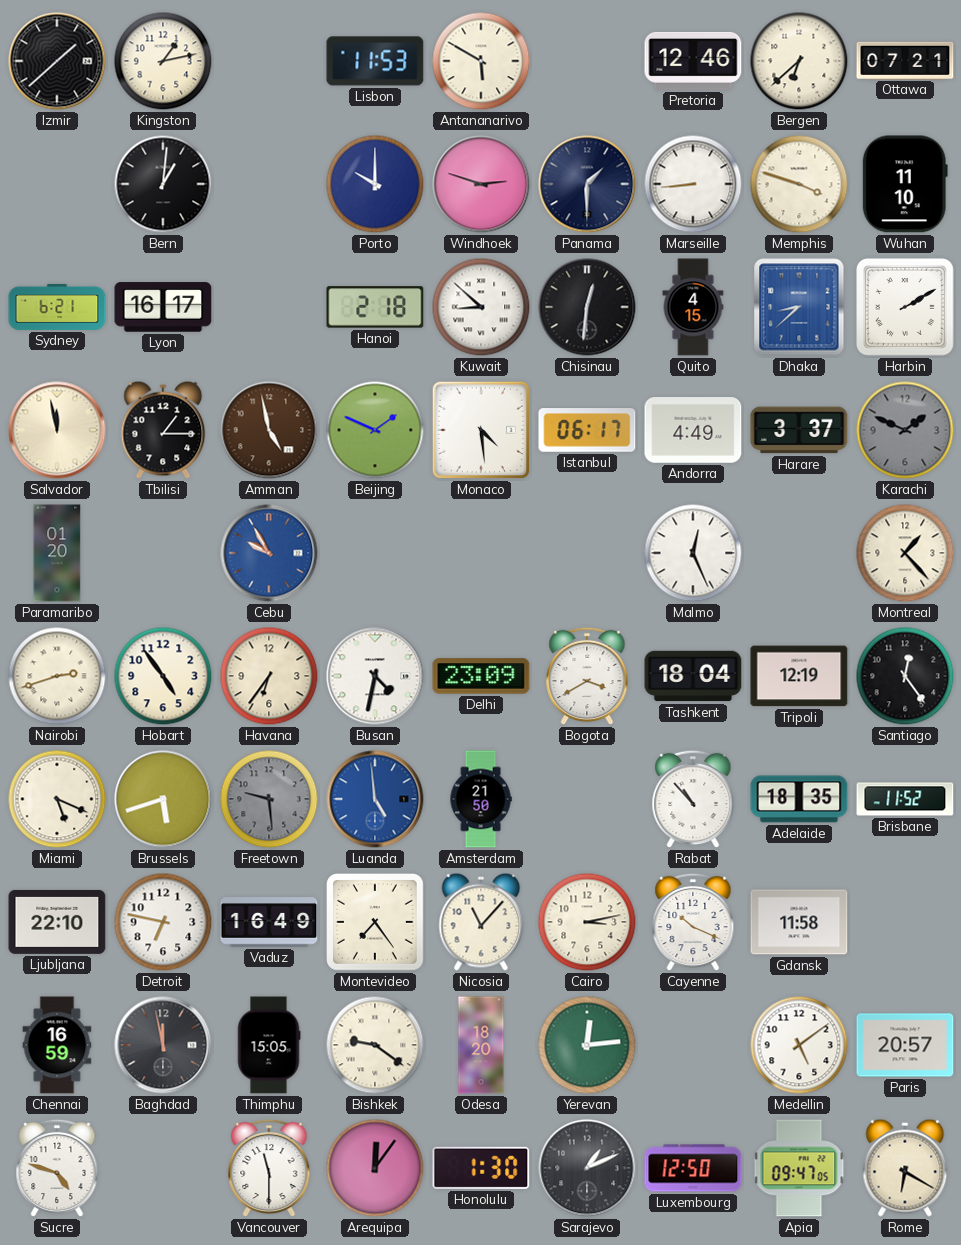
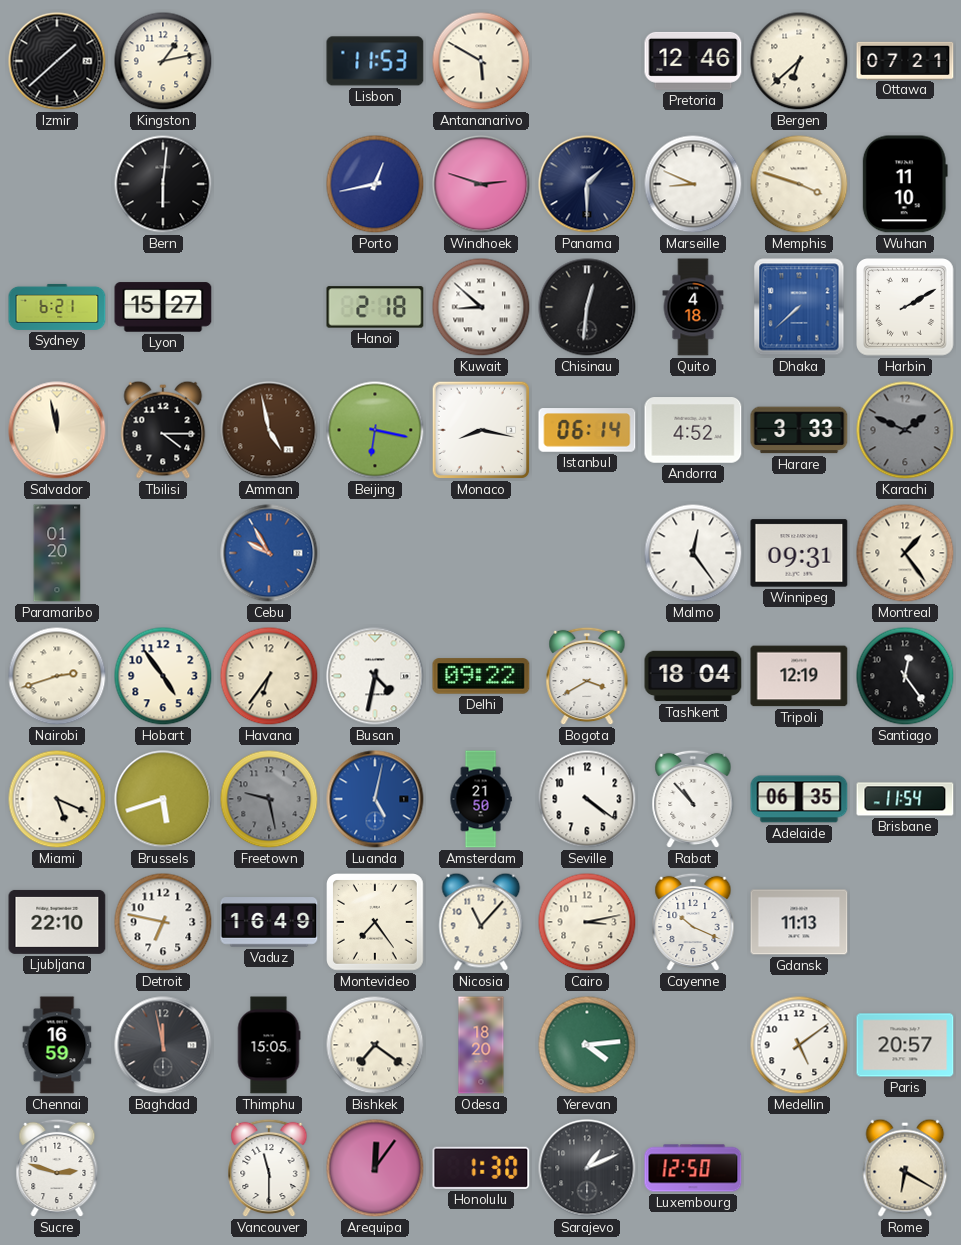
Bern: 1:01 -> 6:01
Porto: 10:00 -> 12:43
Marseille: 8:44 -> 8:49
Lyon: 16:17 -> 15:27
Quito: 4:15 -> 4:18
Dhaka: 8:38 -> 7:38
Tbilisi: 1:15 -> 4:15
Beijing: 1:49 -> 6:17
Monaco: 4:29 -> 8:17
Istanbul: 06:17 -> 06:14
Andorra: 4:49 -> 4:52
Harare: 3:37 -> 3:33
Malmo: 12:26 -> 12:24
Winnipeg: none -> 09:31
Montreal: 1:23 -> 1:24
Delhi: 23:09 -> 09:22
Freetown: 9:29 -> 9:28
Luanda: 4:59 -> 5:02
Seville: none -> 4:21
Adelaide: 18:35 -> 06:35
Brisbane: 11:52 -> 11:54
Gdansk: 11:58 -> 11:13
Bishkek: 9:21 -> 7:21
Yerevan: 12:14 -> 4:14
Sucre: 4:48 -> 2:48
Apia: 09:47 -> none
